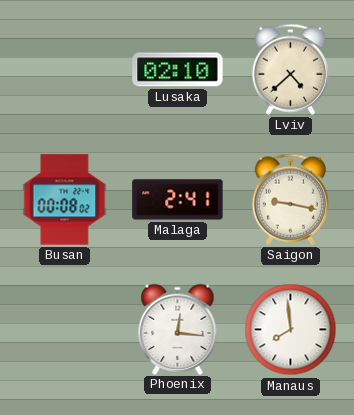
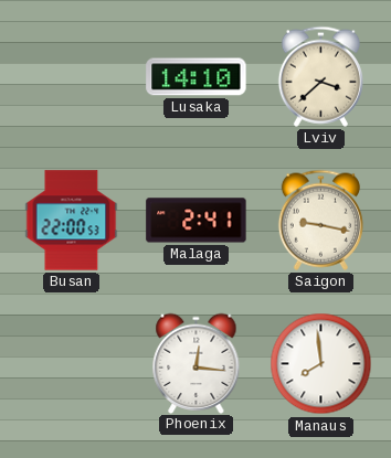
Lusaka: 02:10 -> 14:10
Lviv: 4:38 -> 3:38
Busan: 00:08 -> 22:00
